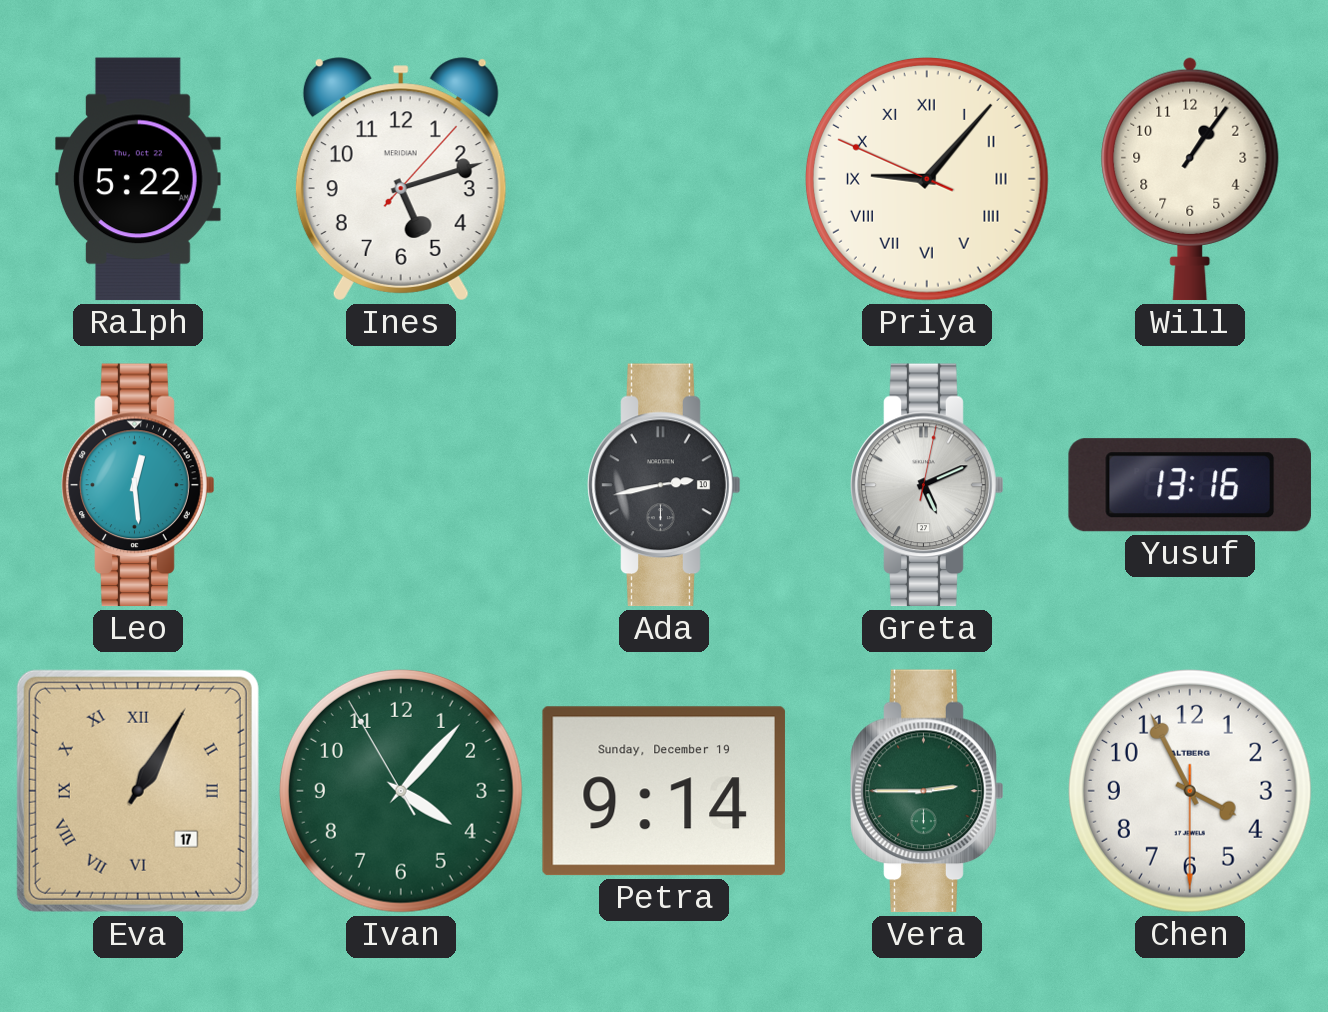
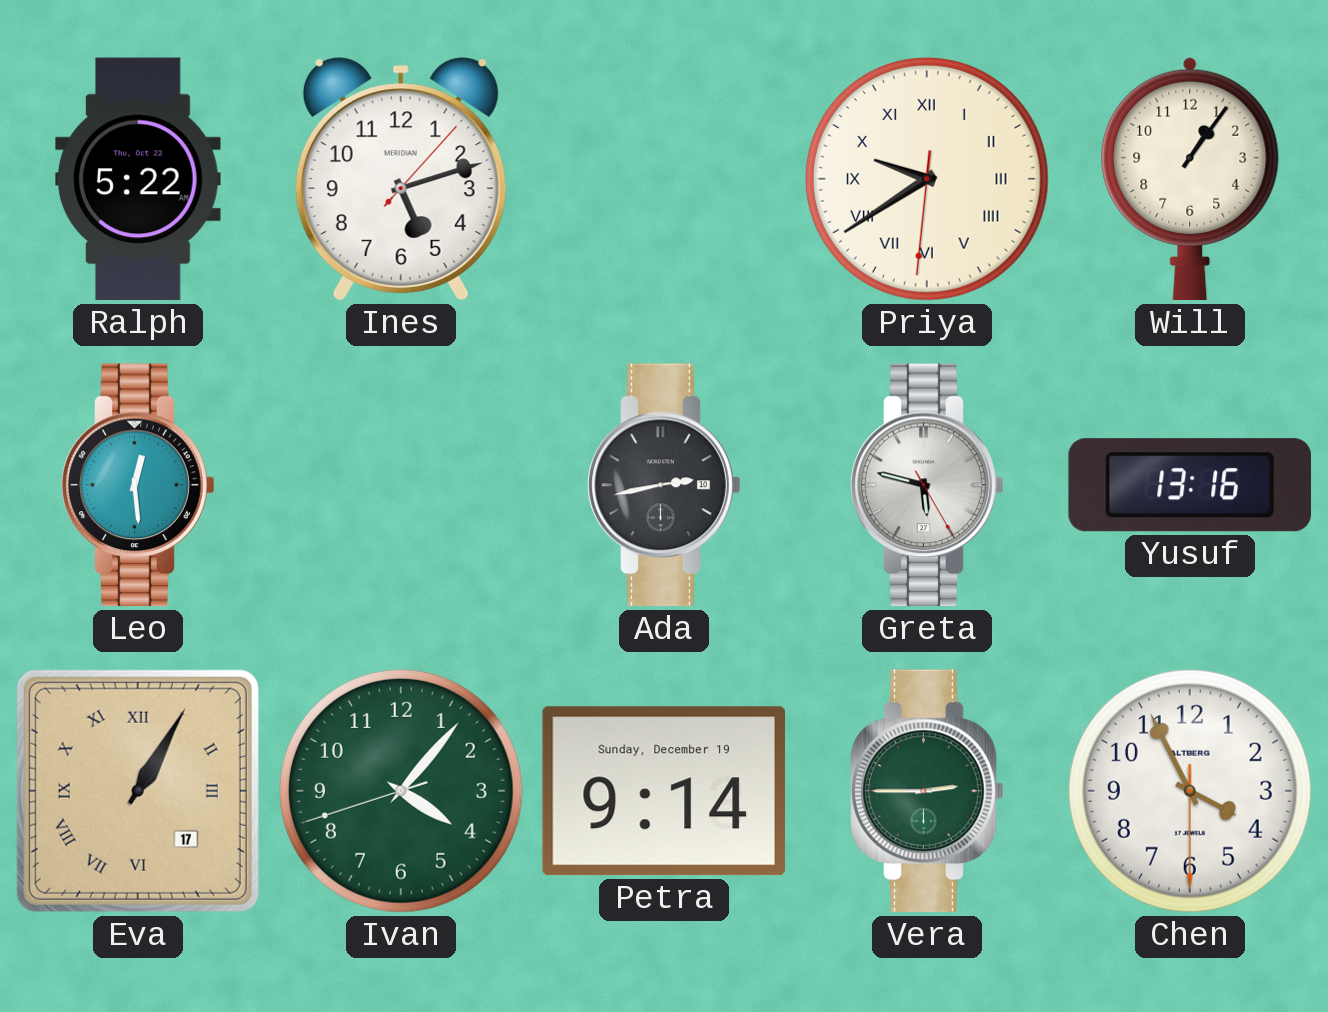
Priya: 9:06 -> 9:39
Greta: 5:11 -> 5:47
Ivan: 4:06:55 -> 4:06:42
